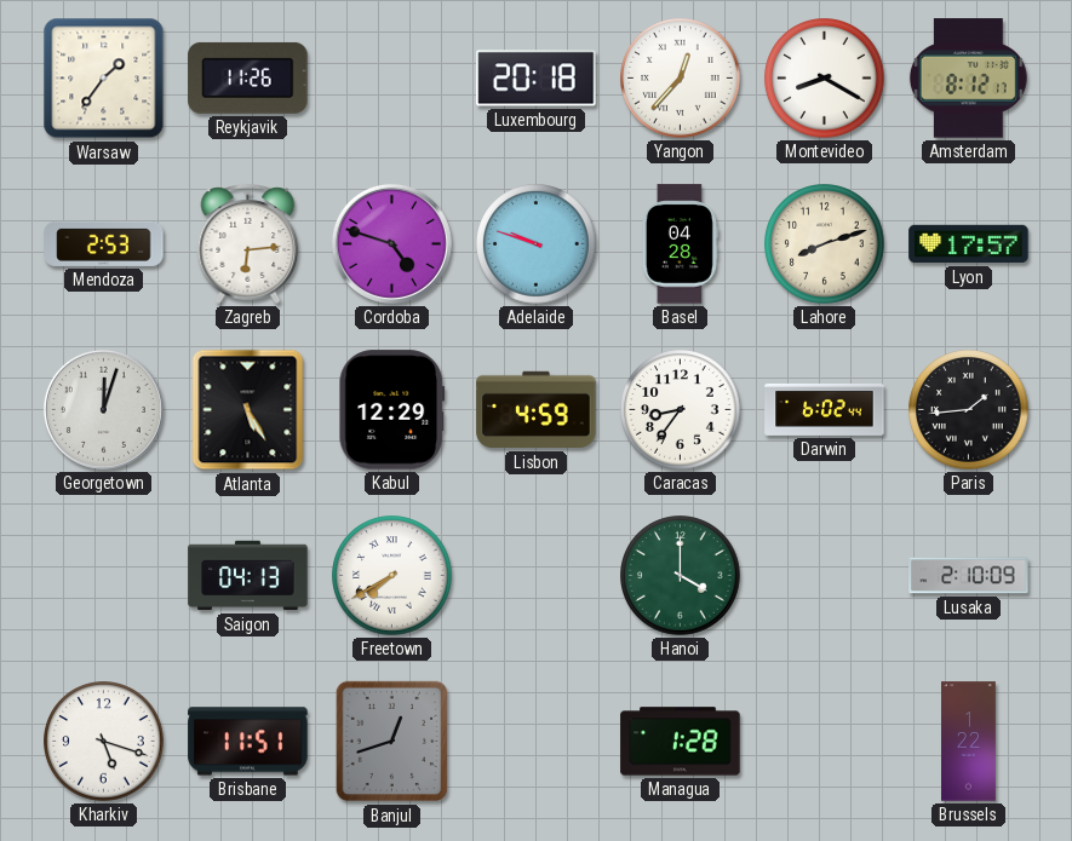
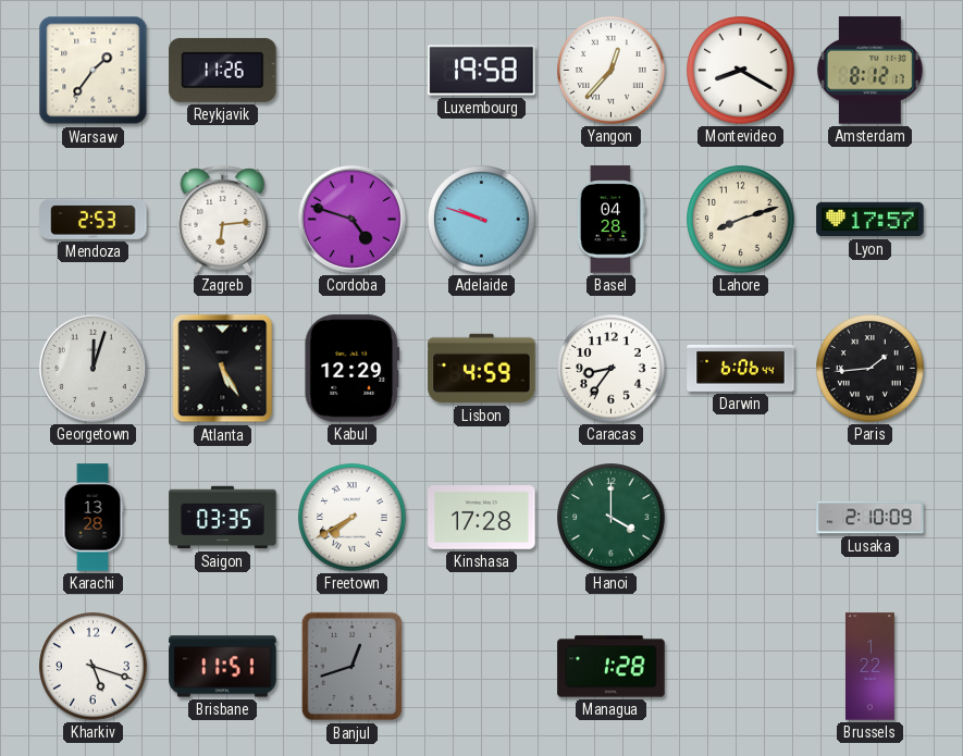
Luxembourg: 20:18 -> 19:58
Darwin: 6:02 -> 6:06
Karachi: none -> 13:28
Saigon: 04:13 -> 03:35
Kinshasa: none -> 17:28
